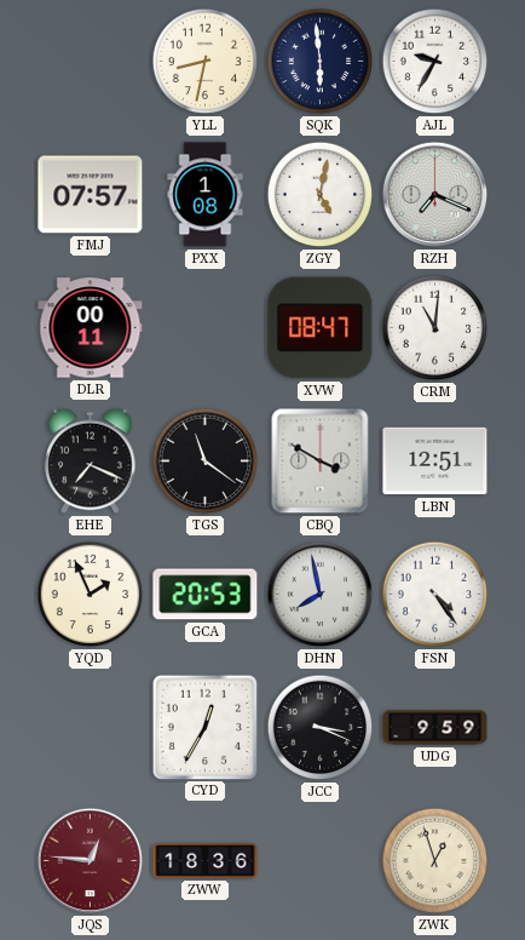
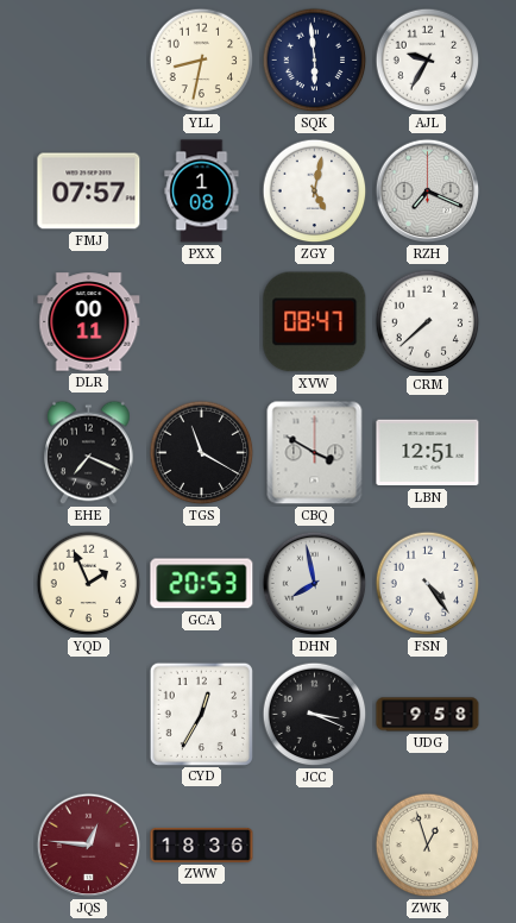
CRM: 11:01 -> 7:38
TGS: 11:21 -> 11:20
UDG: 9:59 -> 9:58
